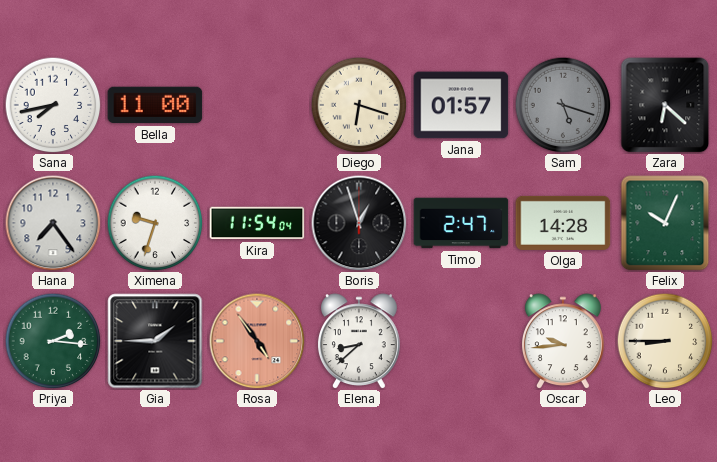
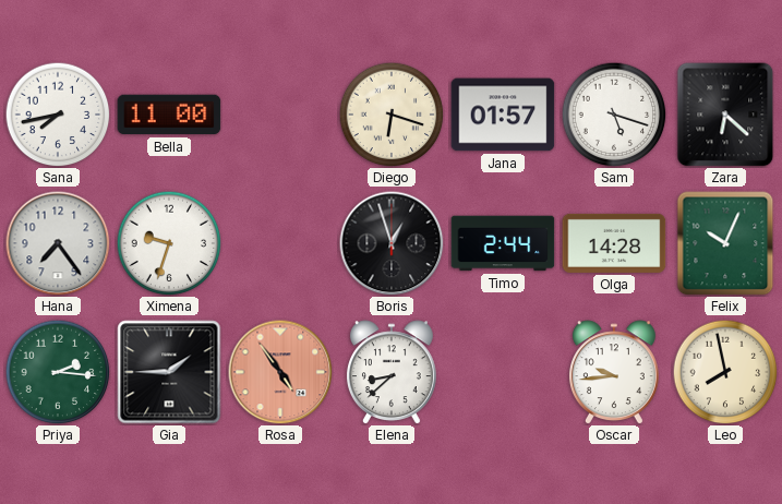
Sam dial: grey -> white
Kira: 11:54 -> none
Timo: 2:47 -> 2:44
Leo: 8:45 -> 7:58
